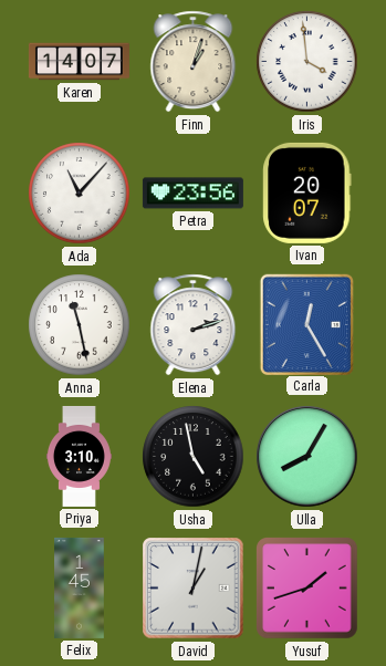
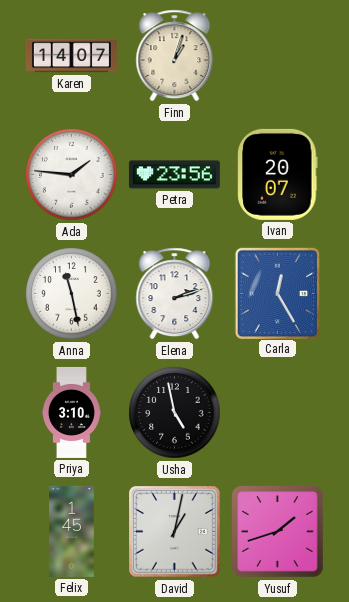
Iris: 3:59 -> none
Ada: 11:07 -> 1:46
Ulla: 8:05 -> none
